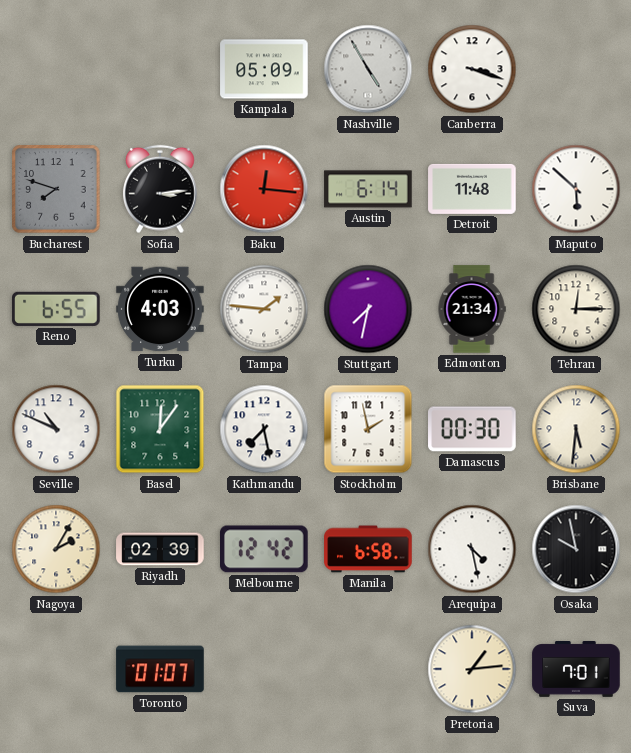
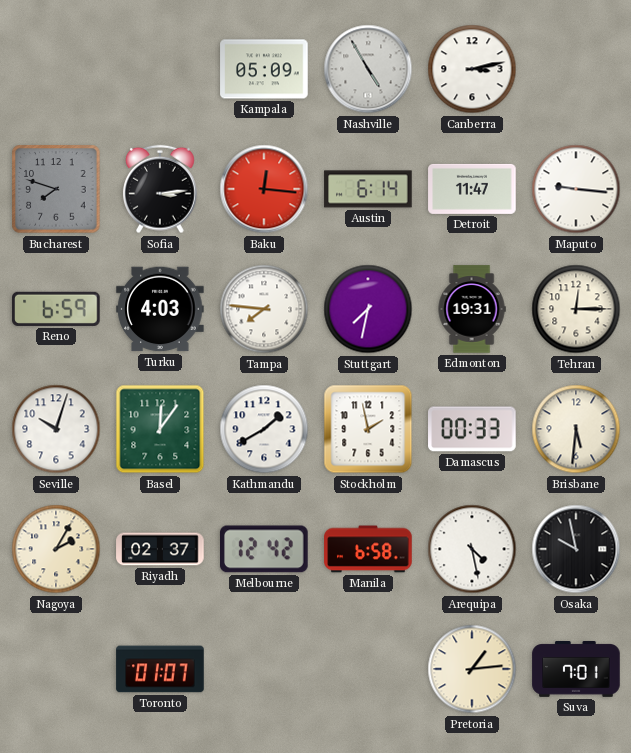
Canberra: 3:18 -> 3:13
Detroit: 11:48 -> 11:47
Maputo: 5:52 -> 9:16
Reno: 6:55 -> 6:59
Tampa: 1:46 -> 7:46
Edmonton: 21:34 -> 19:31
Seville: 10:49 -> 10:03
Kathmandu: 7:28 -> 1:40
Damascus: 00:30 -> 00:33
Riyadh: 02:39 -> 02:37
